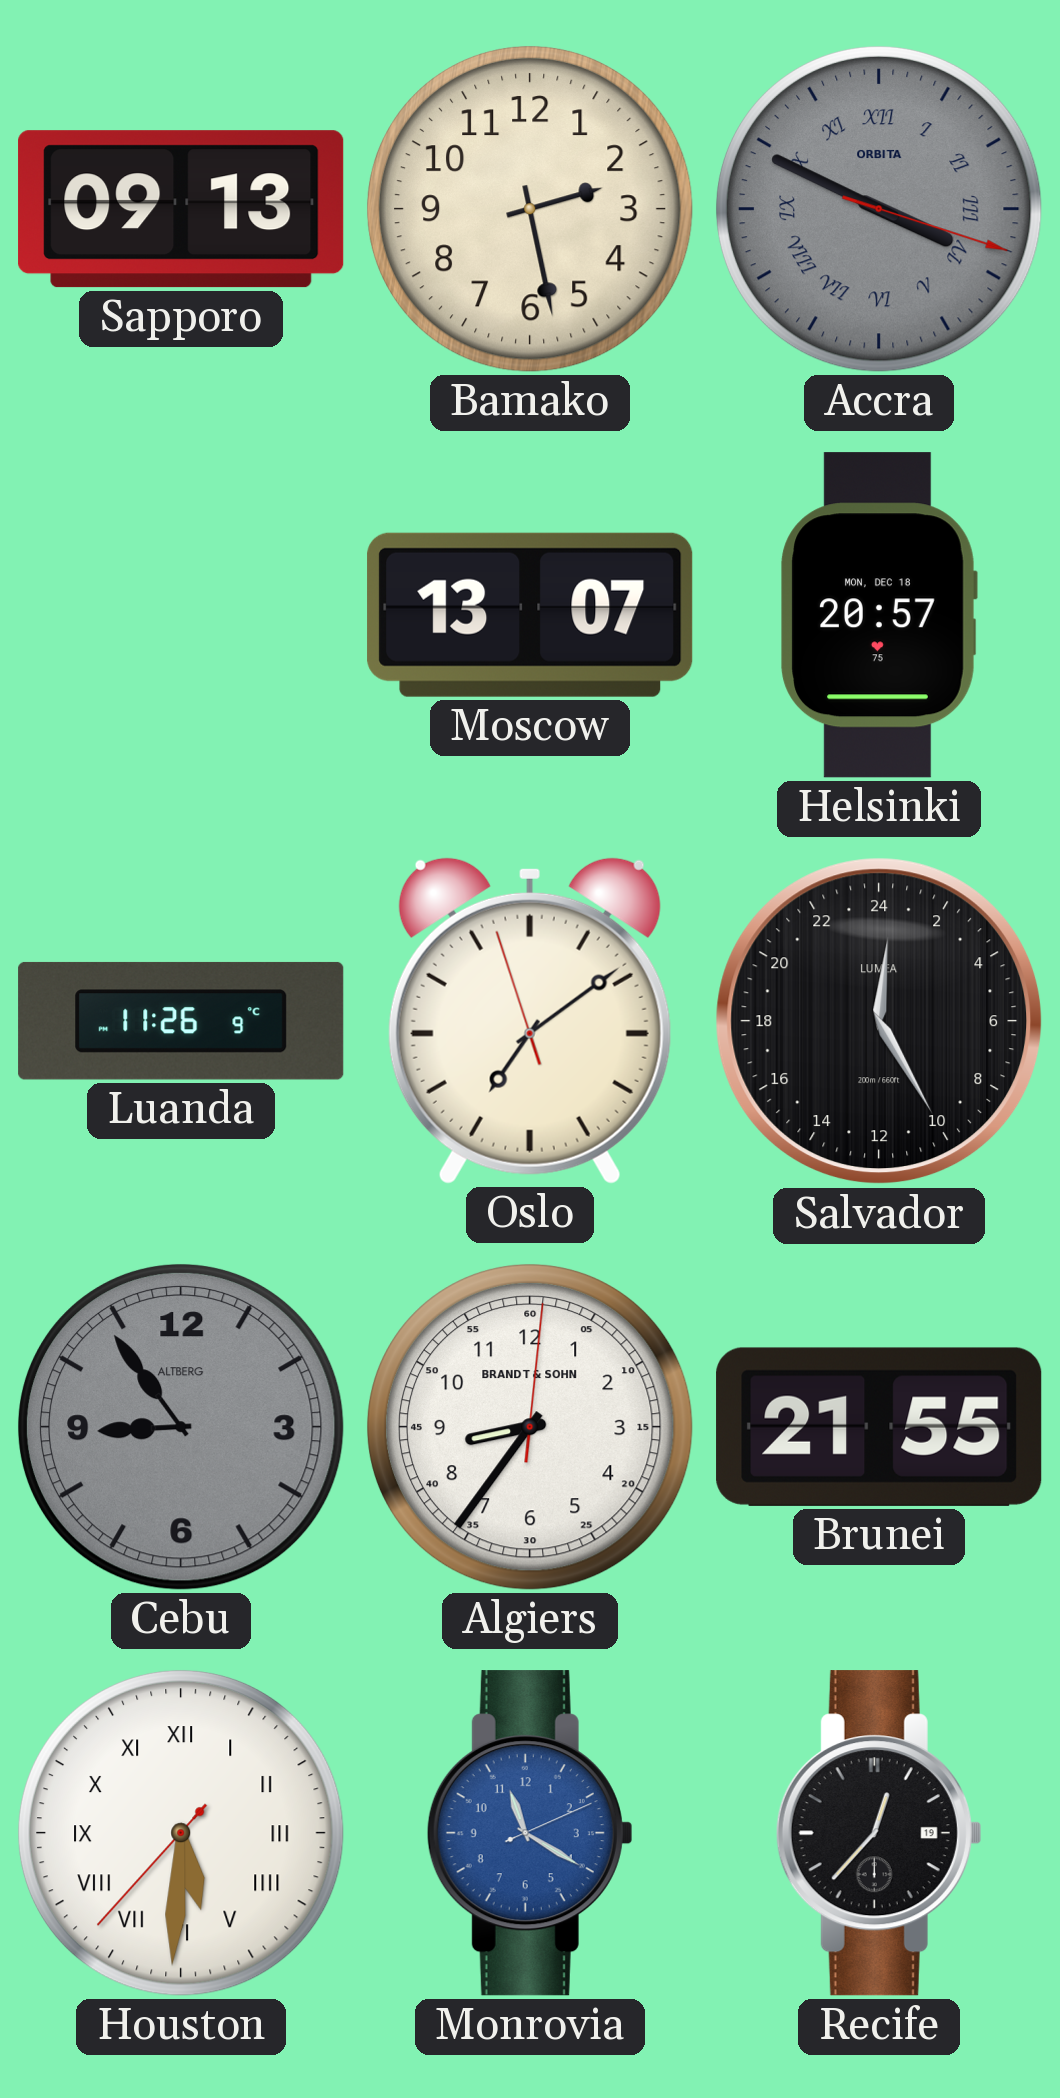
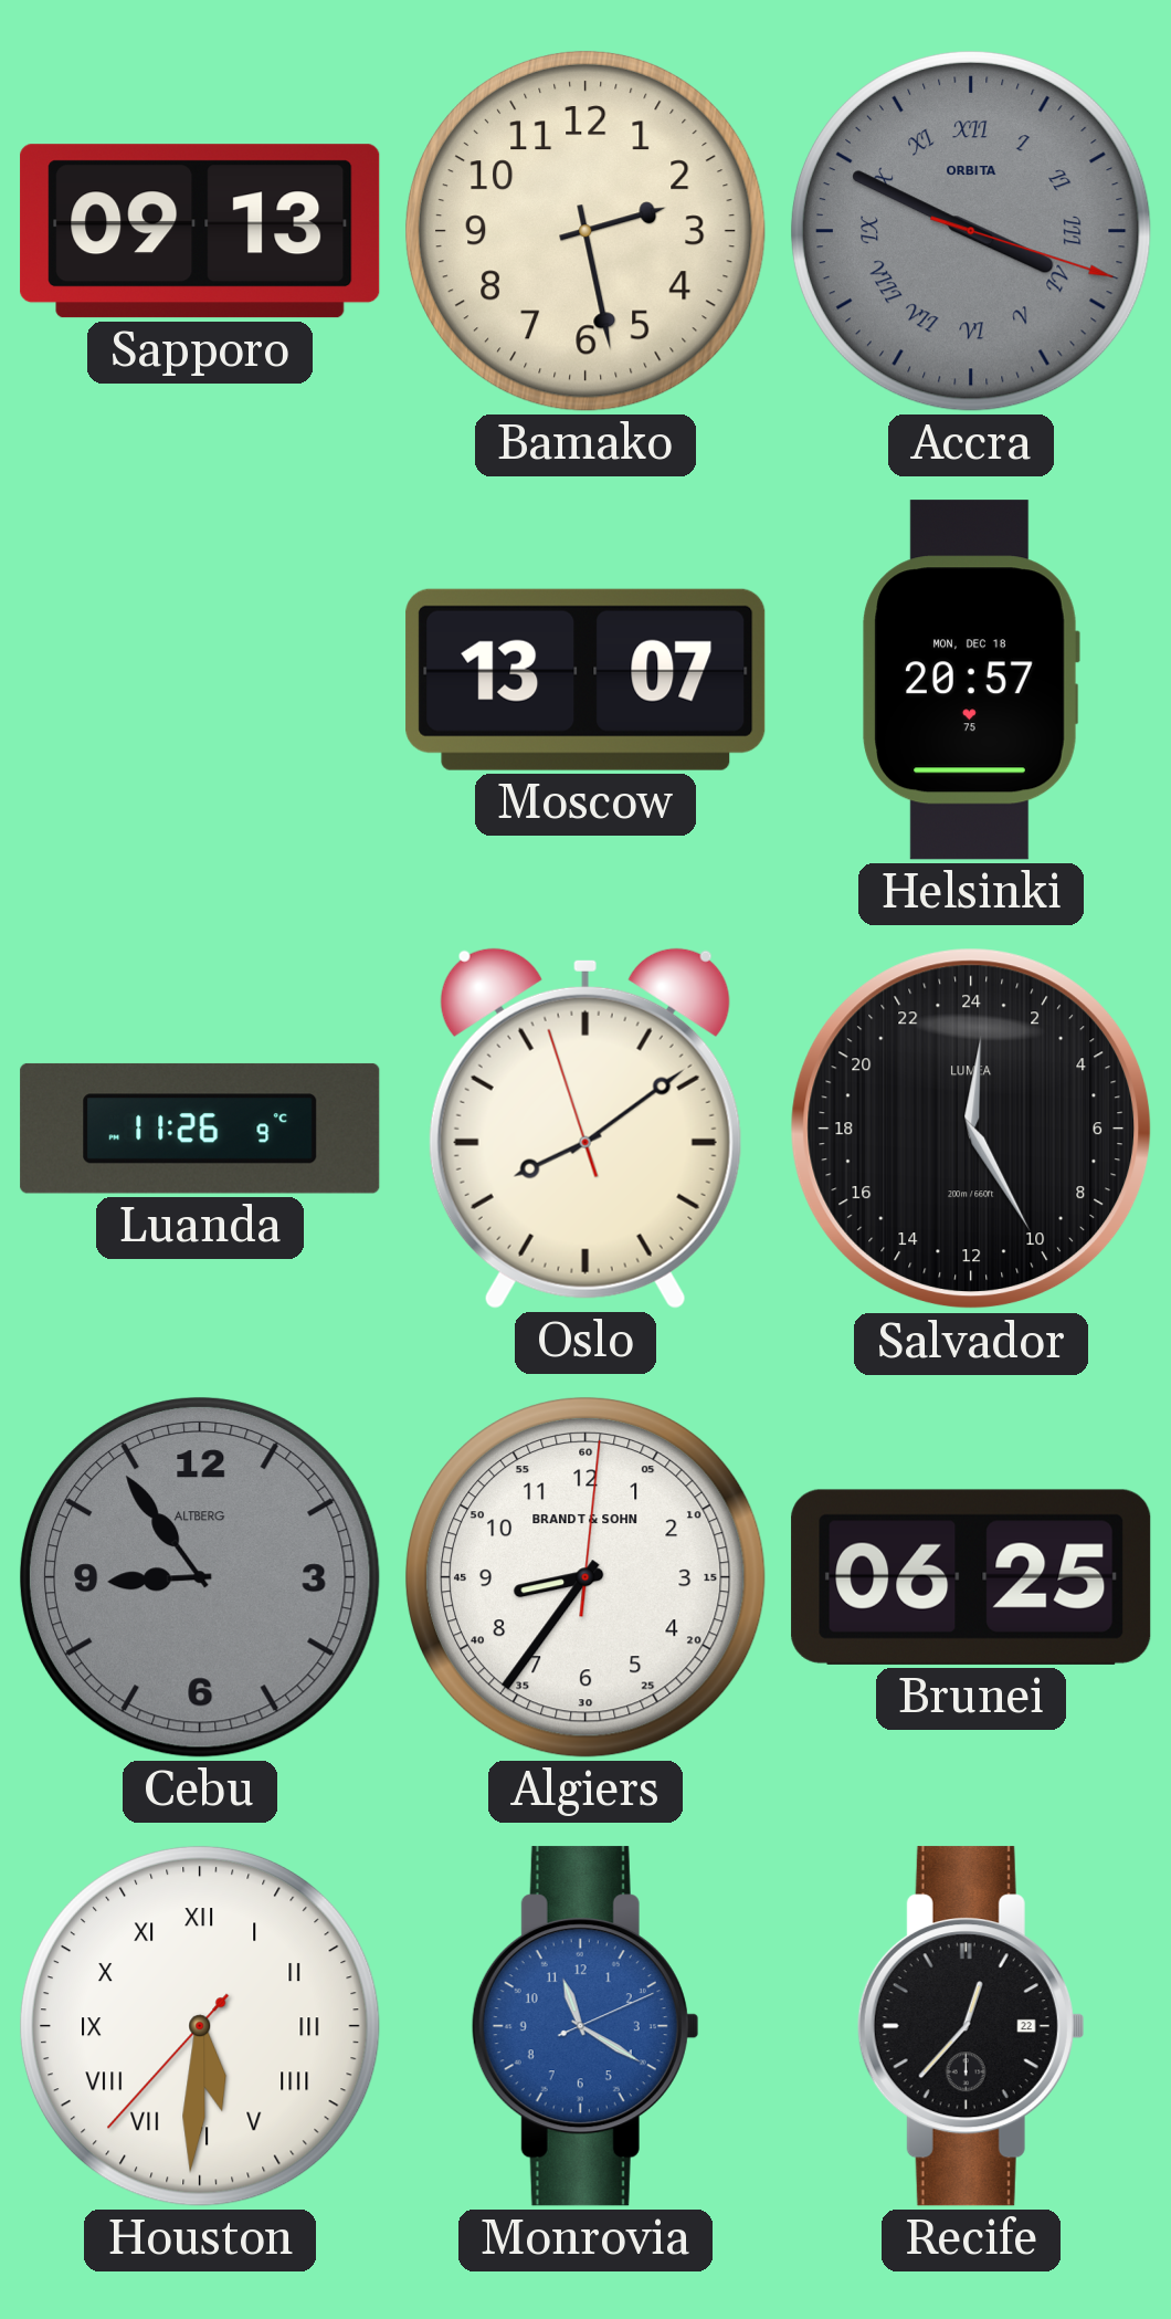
Oslo: 7:08 -> 8:08
Brunei: 21:55 -> 06:25
Recife date: 19 -> 22
